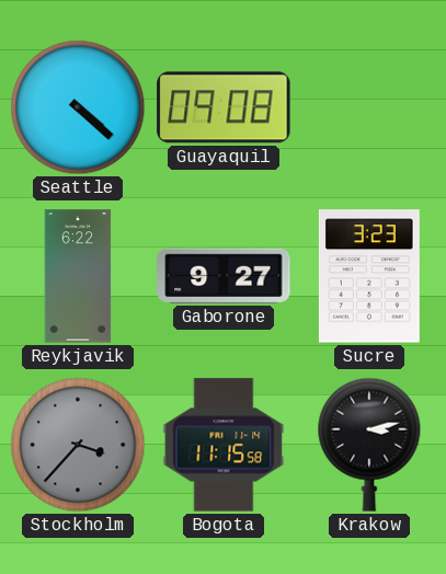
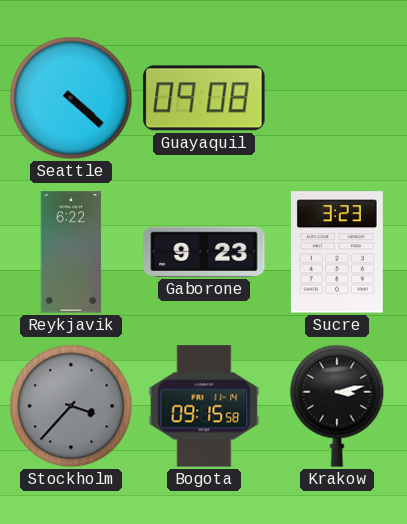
Gaborone: 9:27 -> 9:23
Bogota: 11:15 -> 09:15
